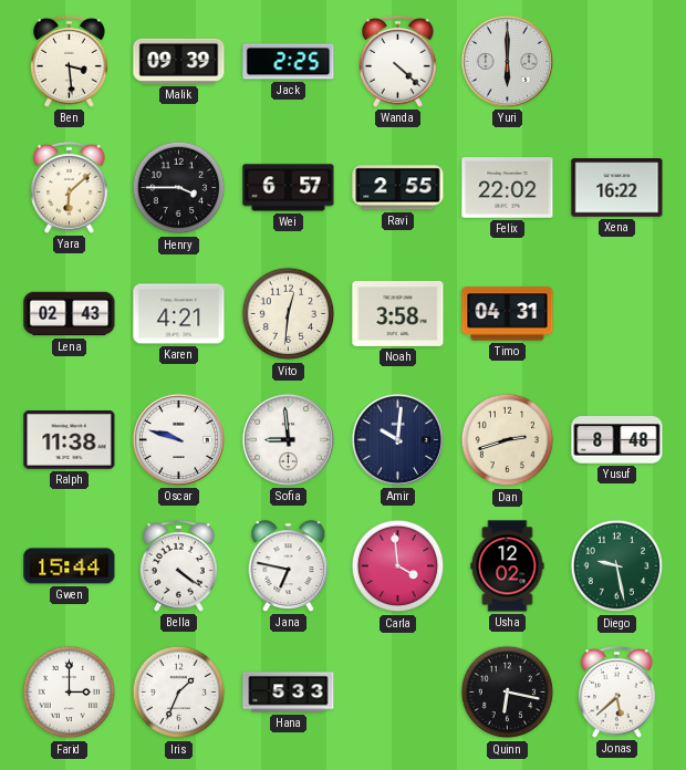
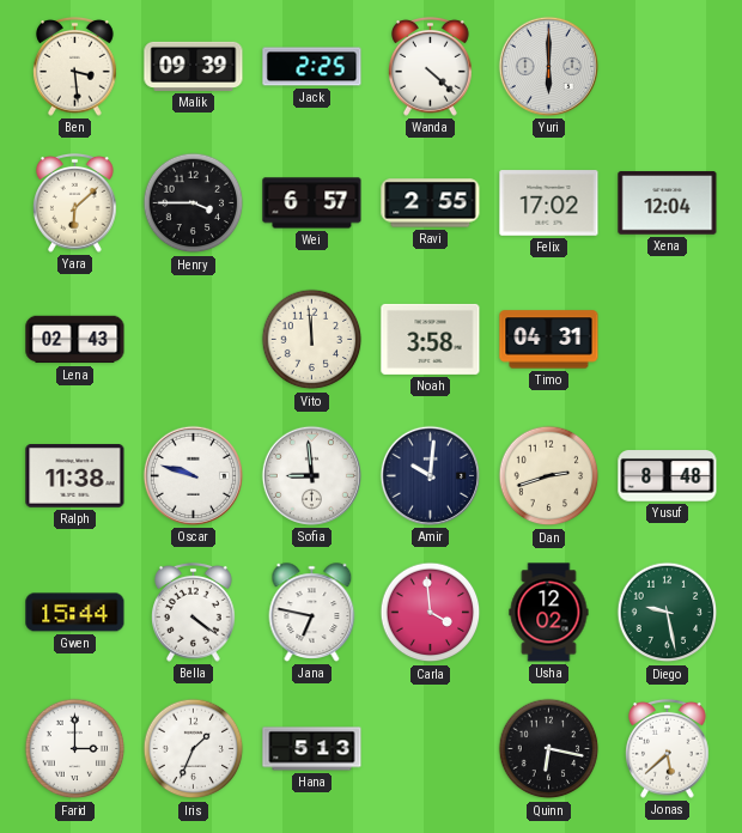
Felix: 22:02 -> 17:02
Xena: 16:22 -> 12:04
Karen: 4:21 -> none
Vito: 12:31 -> 11:59
Hana: 5:33 -> 5:13
